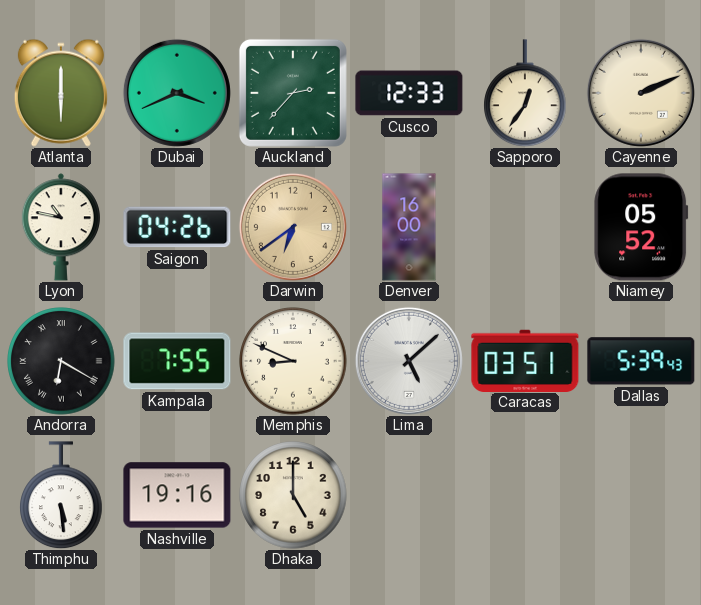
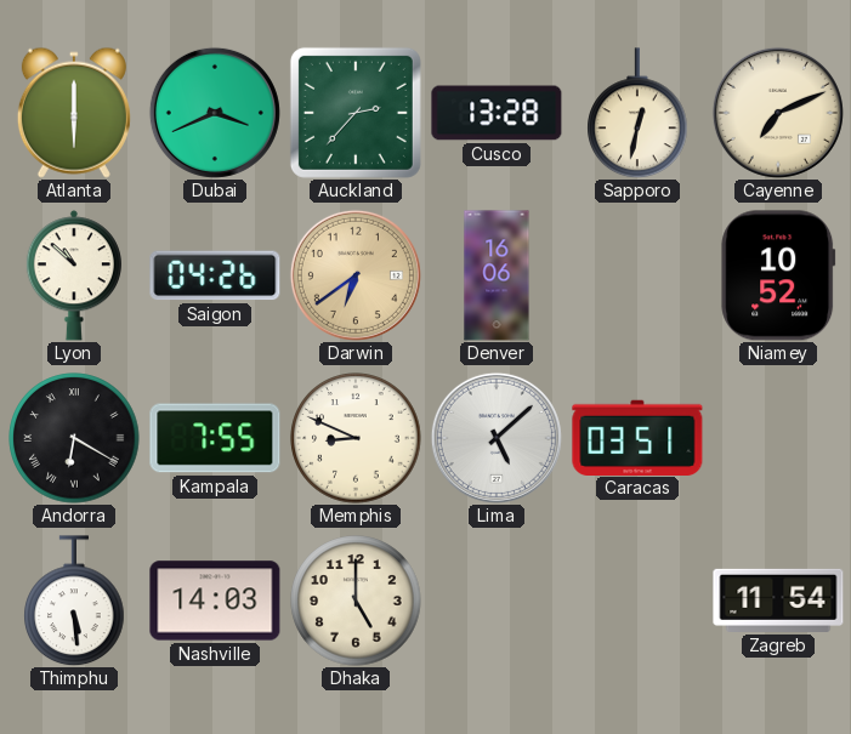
Cusco: 12:33 -> 13:28
Sapporo: 12:36 -> 12:32
Cayenne: 2:11 -> 7:11
Lyon: 10:47 -> 10:52
Denver: 16:00 -> 16:06
Niamey: 05:52 -> 10:52
Dallas: 5:39 -> none
Nashville: 19:16 -> 14:03
Zagreb: none -> 11:54
